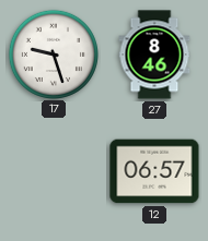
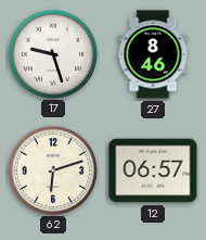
62: none -> 6:12
